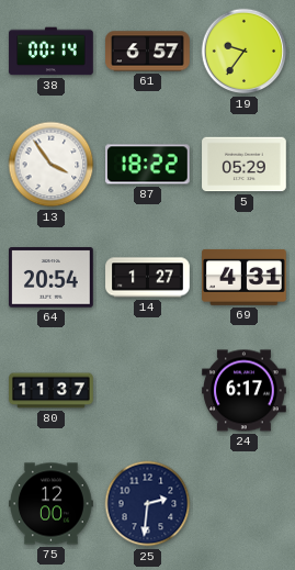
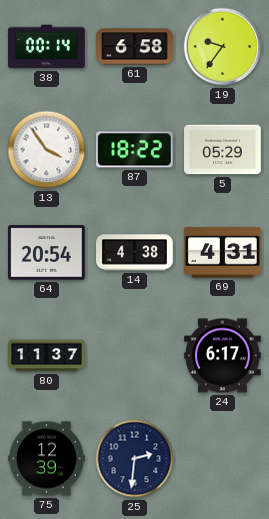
61: 6:57 -> 6:58
14: 1:27 -> 4:38
75: 12:00 -> 12:39
